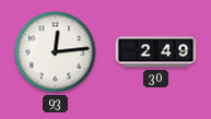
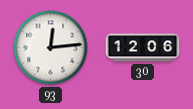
30: 2:49 -> 12:06
